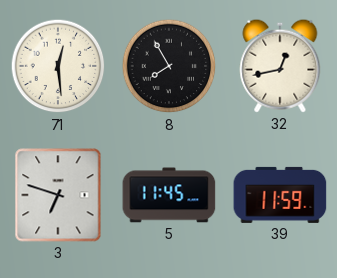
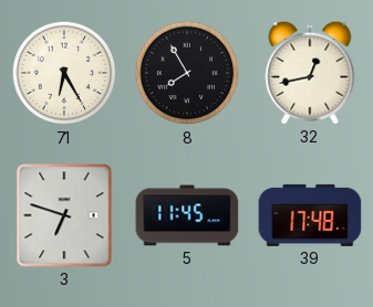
71: 12:29 -> 6:25
39: 11:59 -> 17:48
